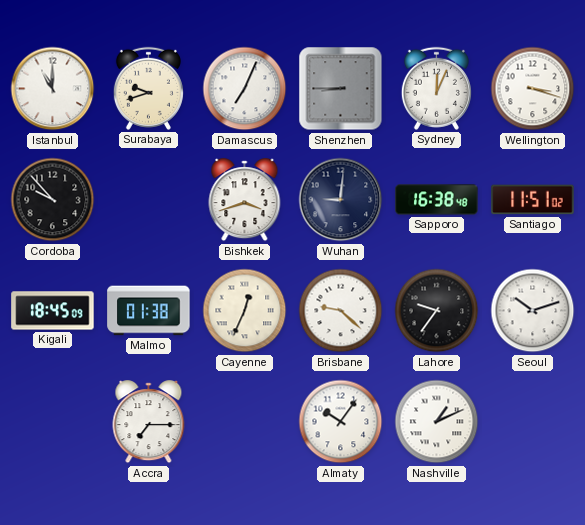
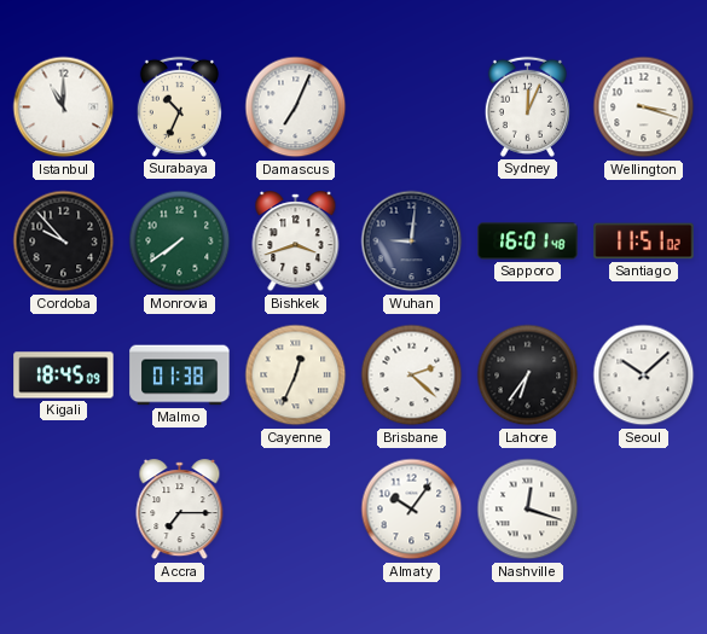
Surabaya: 9:42 -> 10:34
Shenzhen: 8:45 -> none
Monrovia: none -> 7:39
Sapporo: 16:38 -> 16:01
Brisbane: 9:22 -> 2:22
Lahore: 9:36 -> 6:36
Seoul: 10:12 -> 10:08
Nashville: 1:11 -> 12:18
